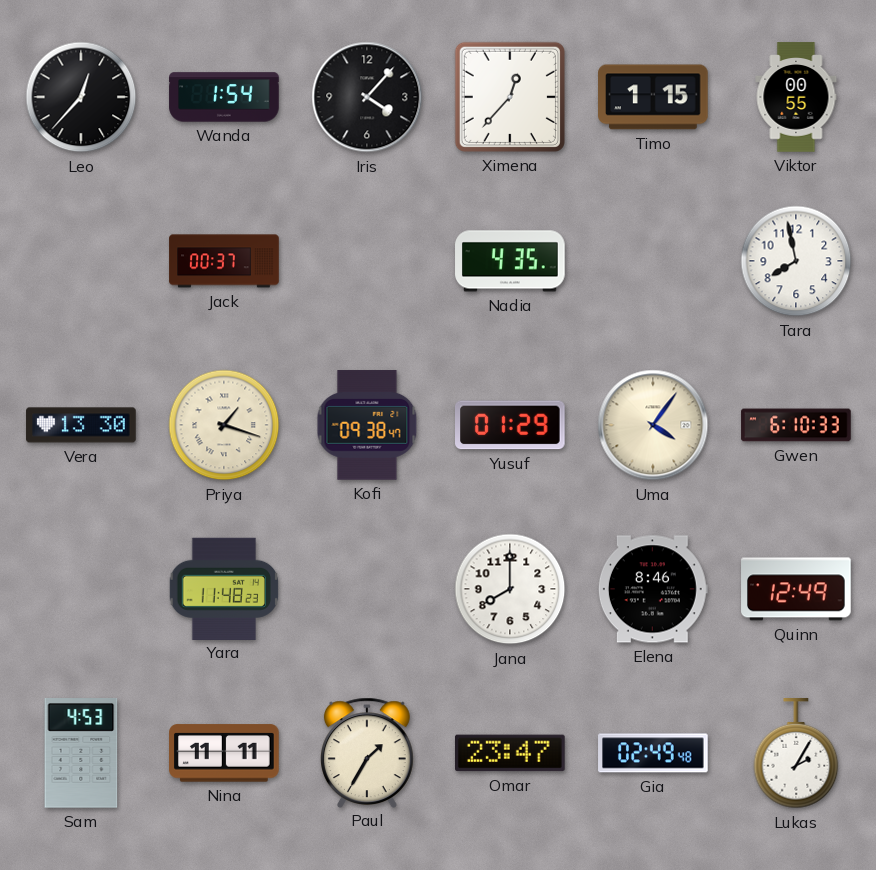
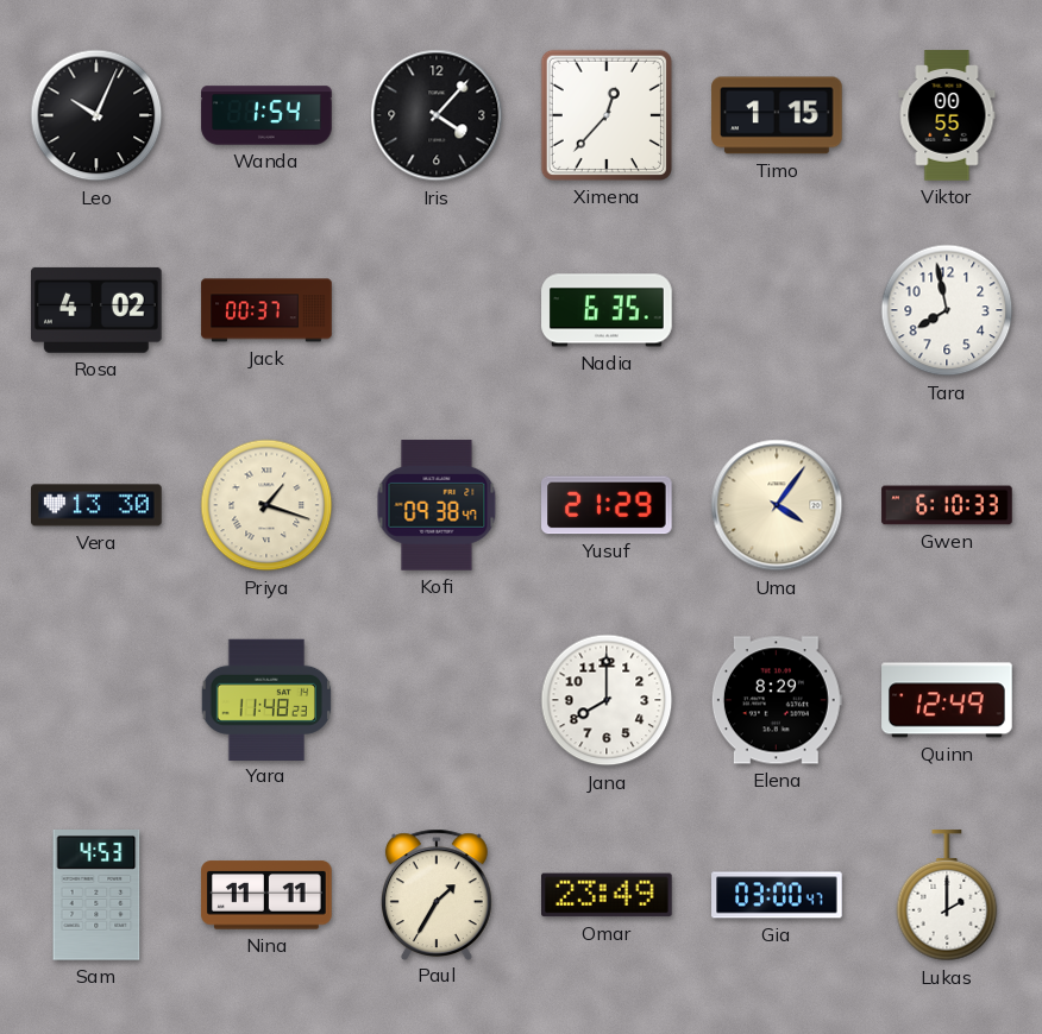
Leo: 12:37 -> 10:04
Rosa: none -> 4:02
Nadia: 4:35 -> 6:35
Yusuf: 01:29 -> 21:29
Elena: 8:46 -> 8:29
Omar: 23:47 -> 23:49
Gia: 02:49 -> 03:00
Lukas: 2:05 -> 2:00
